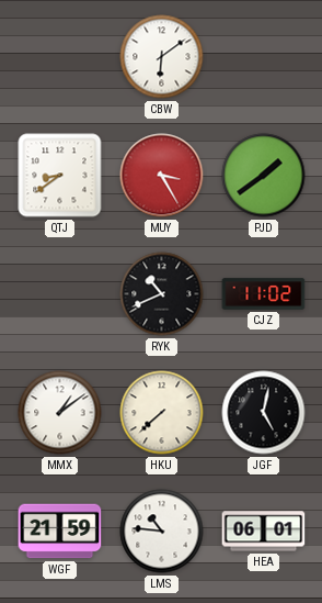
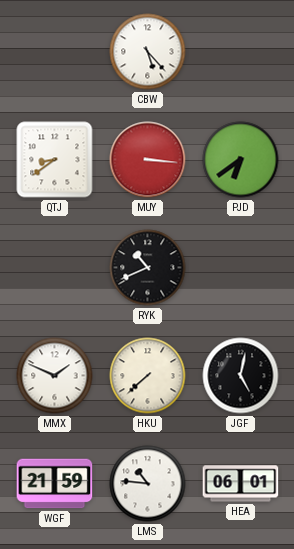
CBW: 6:09 -> 5:23
MUY: 3:25 -> 3:16
PJD: 1:39 -> 6:39
CJZ: 11:02 -> none
MMX: 1:09 -> 1:49
